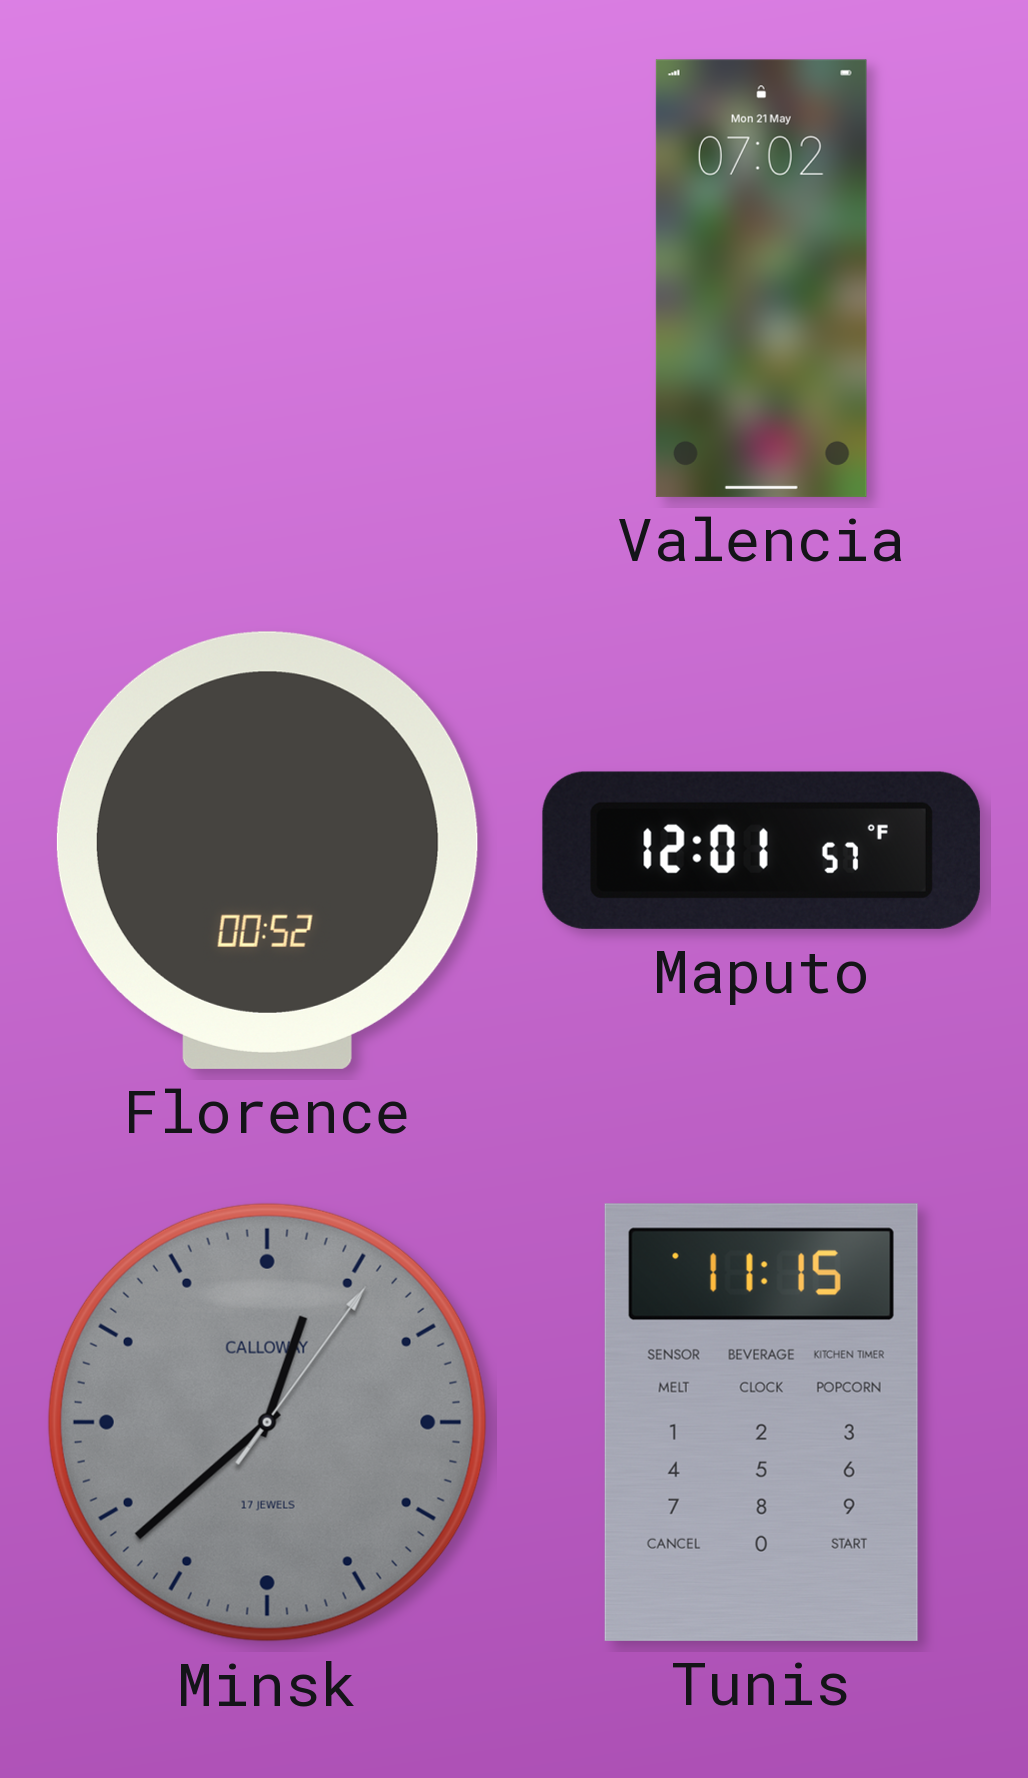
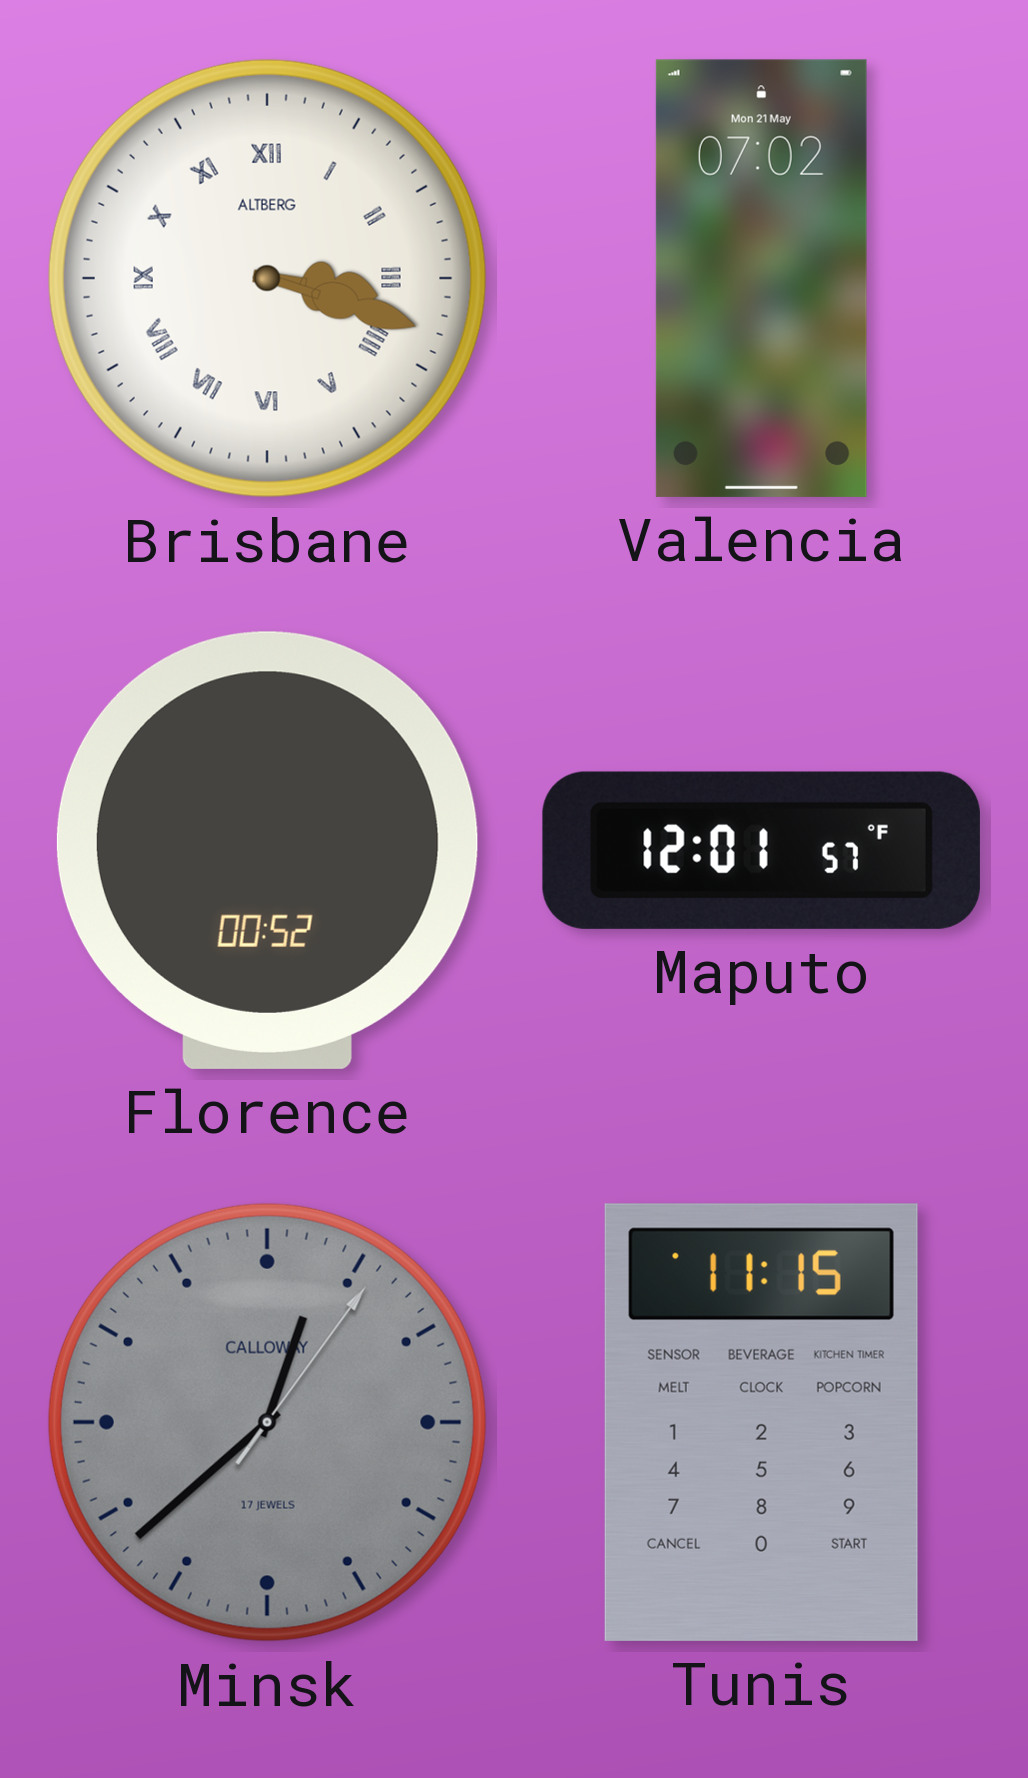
Brisbane: none -> 3:18
